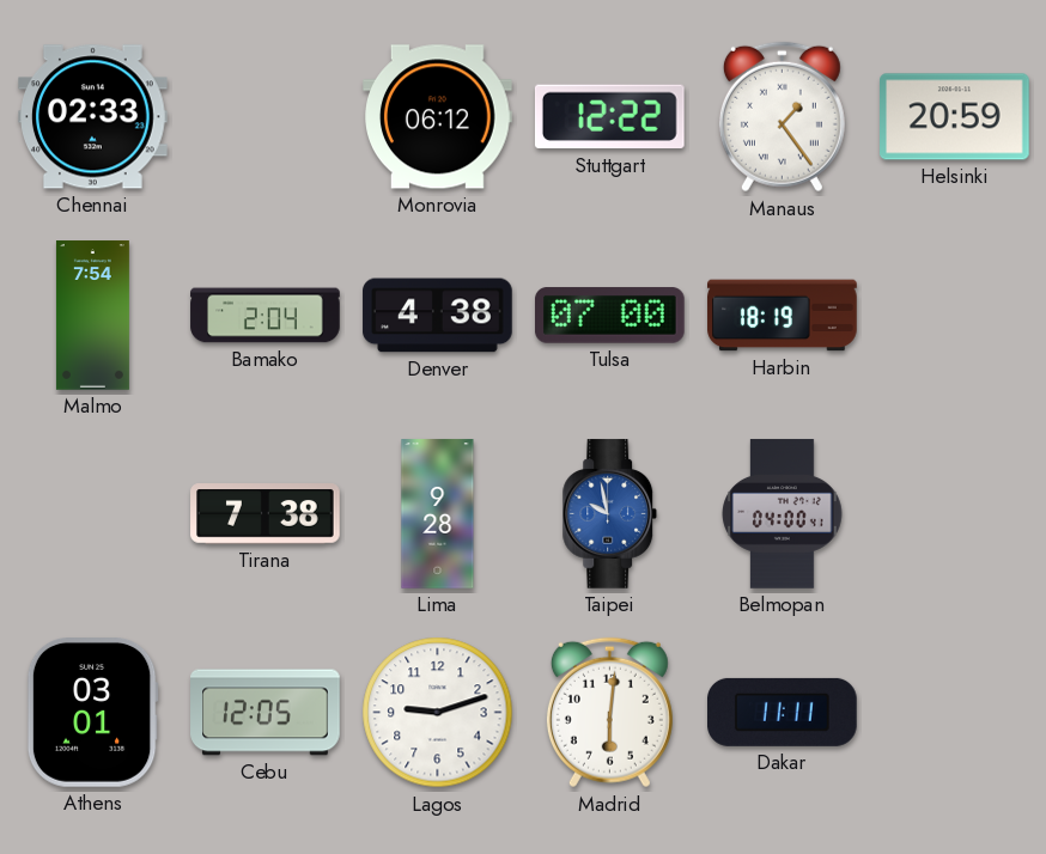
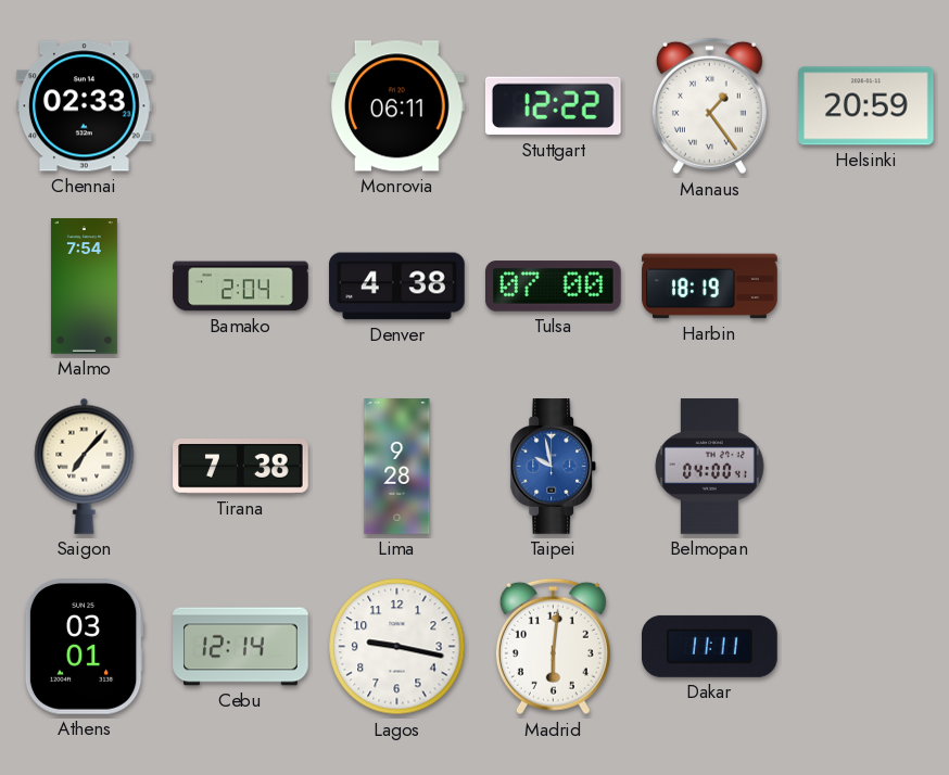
Monrovia: 06:12 -> 06:11
Saigon: none -> 7:07
Cebu: 12:05 -> 12:14
Lagos: 9:12 -> 9:17
